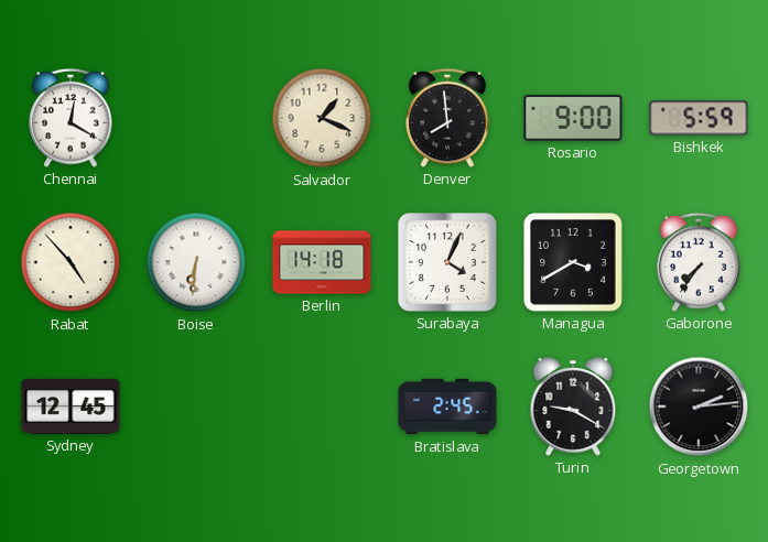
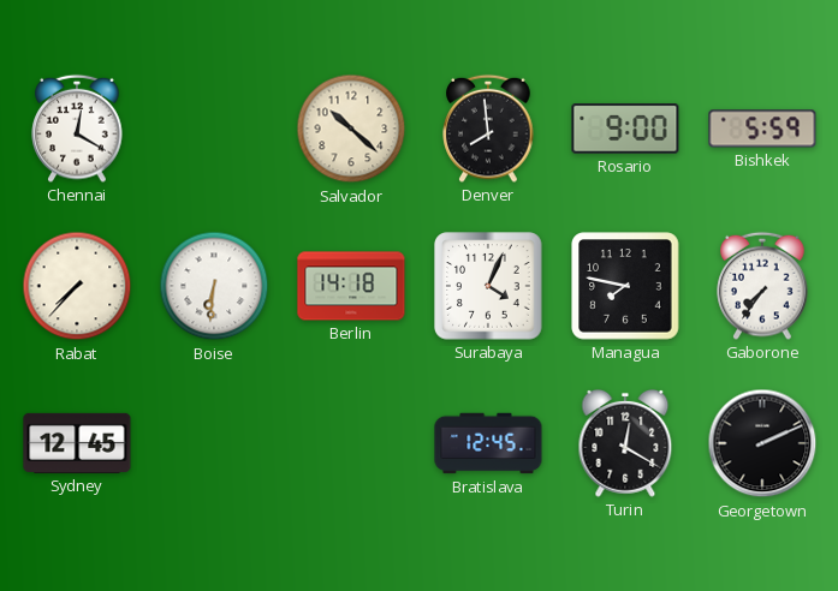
Salvador: 1:19 -> 10:22
Rabat: 4:53 -> 7:37
Managua: 3:40 -> 7:47
Bratislava: 2:45 -> 12:45
Turin: 9:20 -> 12:20
Georgetown: 2:14 -> 2:11
